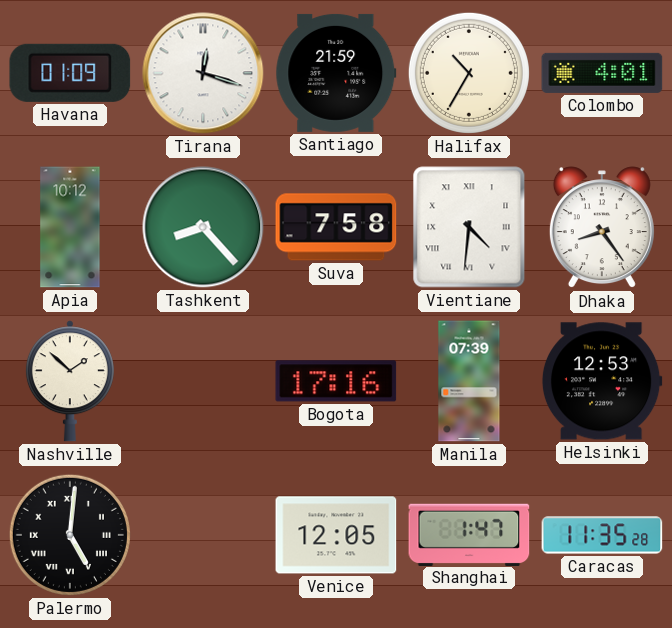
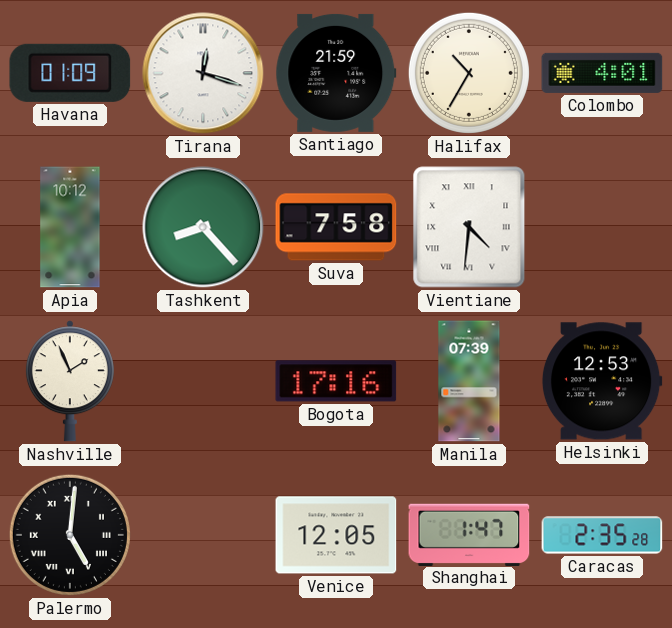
Dhaka: 8:24 -> none
Nashville: 1:52 -> 1:56
Caracas: 11:35 -> 2:35
